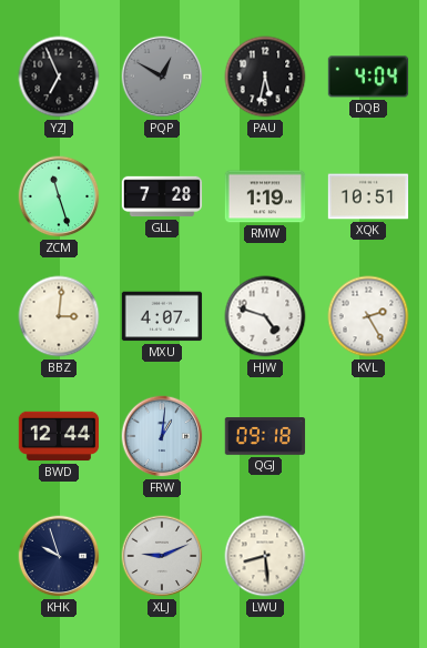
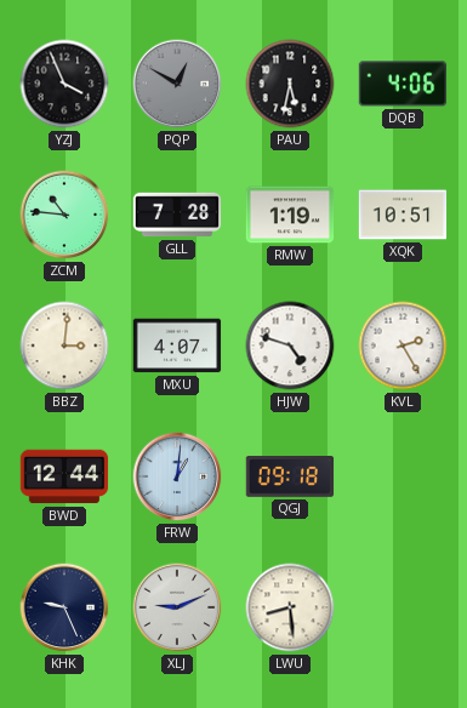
YZJ: 6:56 -> 3:56
DQB: 4:04 -> 4:06
ZCM: 11:27 -> 10:46
KHK: 9:57 -> 9:26
